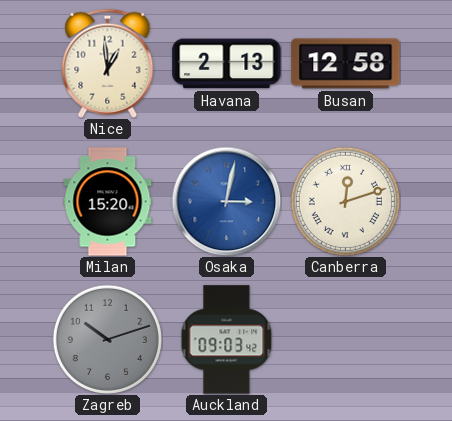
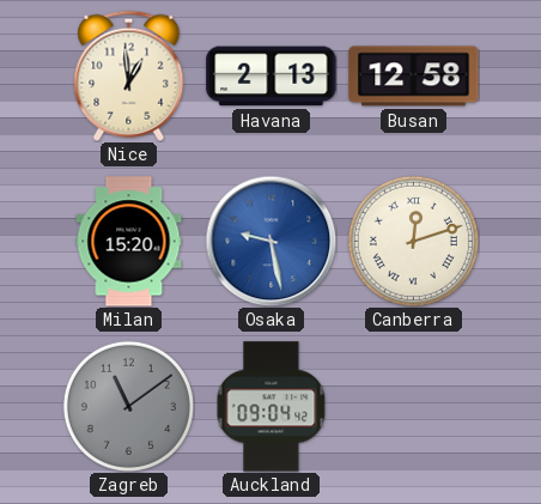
Osaka: 3:02 -> 9:28
Zagreb: 10:12 -> 11:09
Auckland: 09:03 -> 09:04
